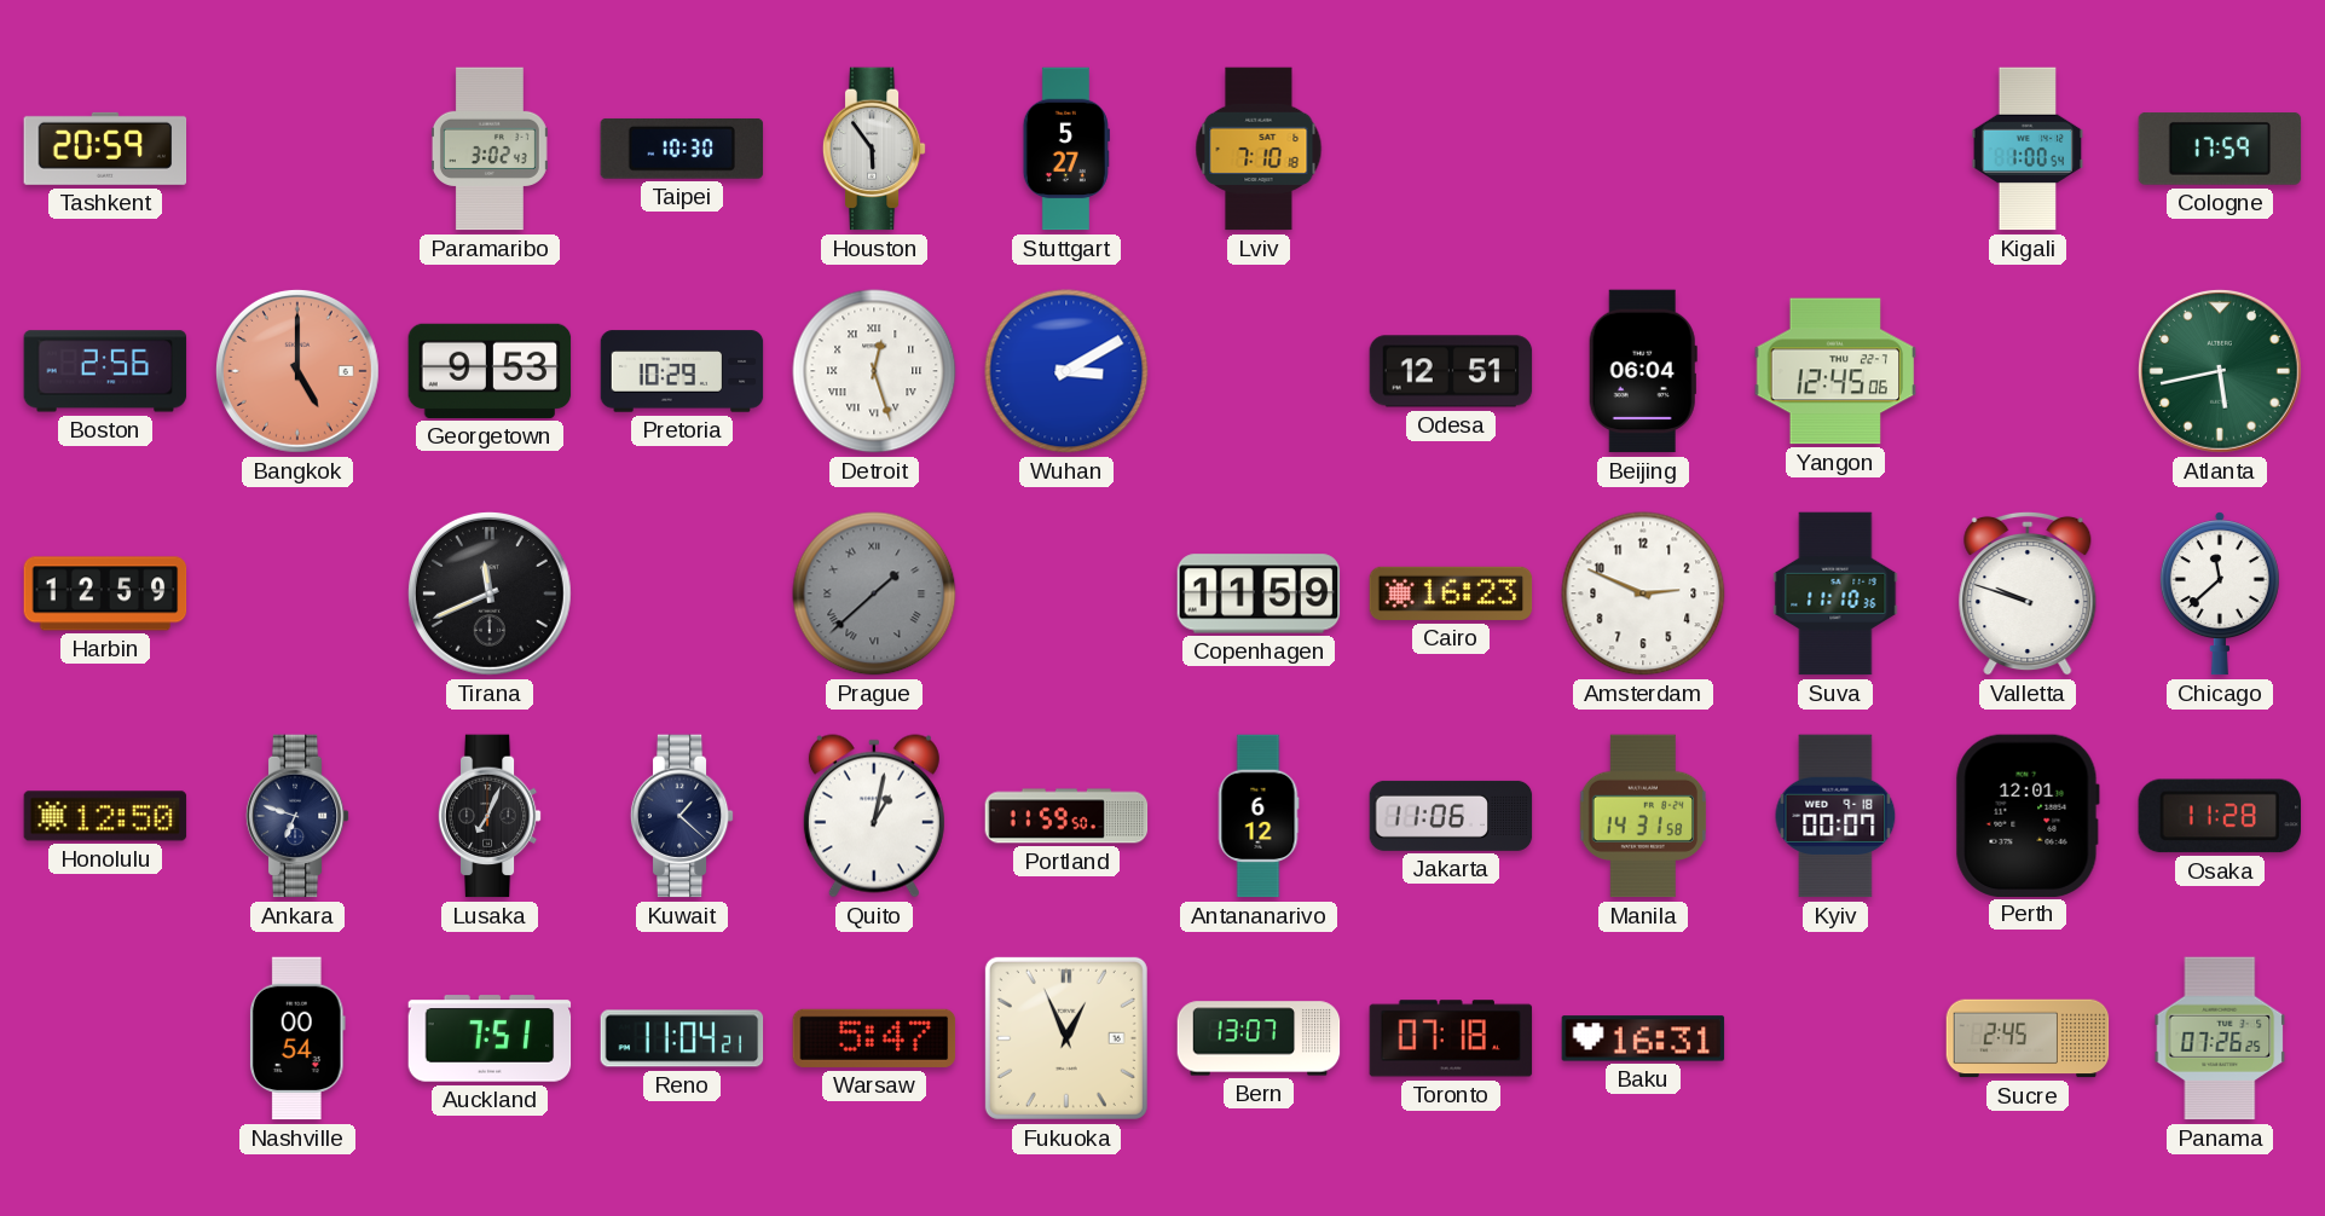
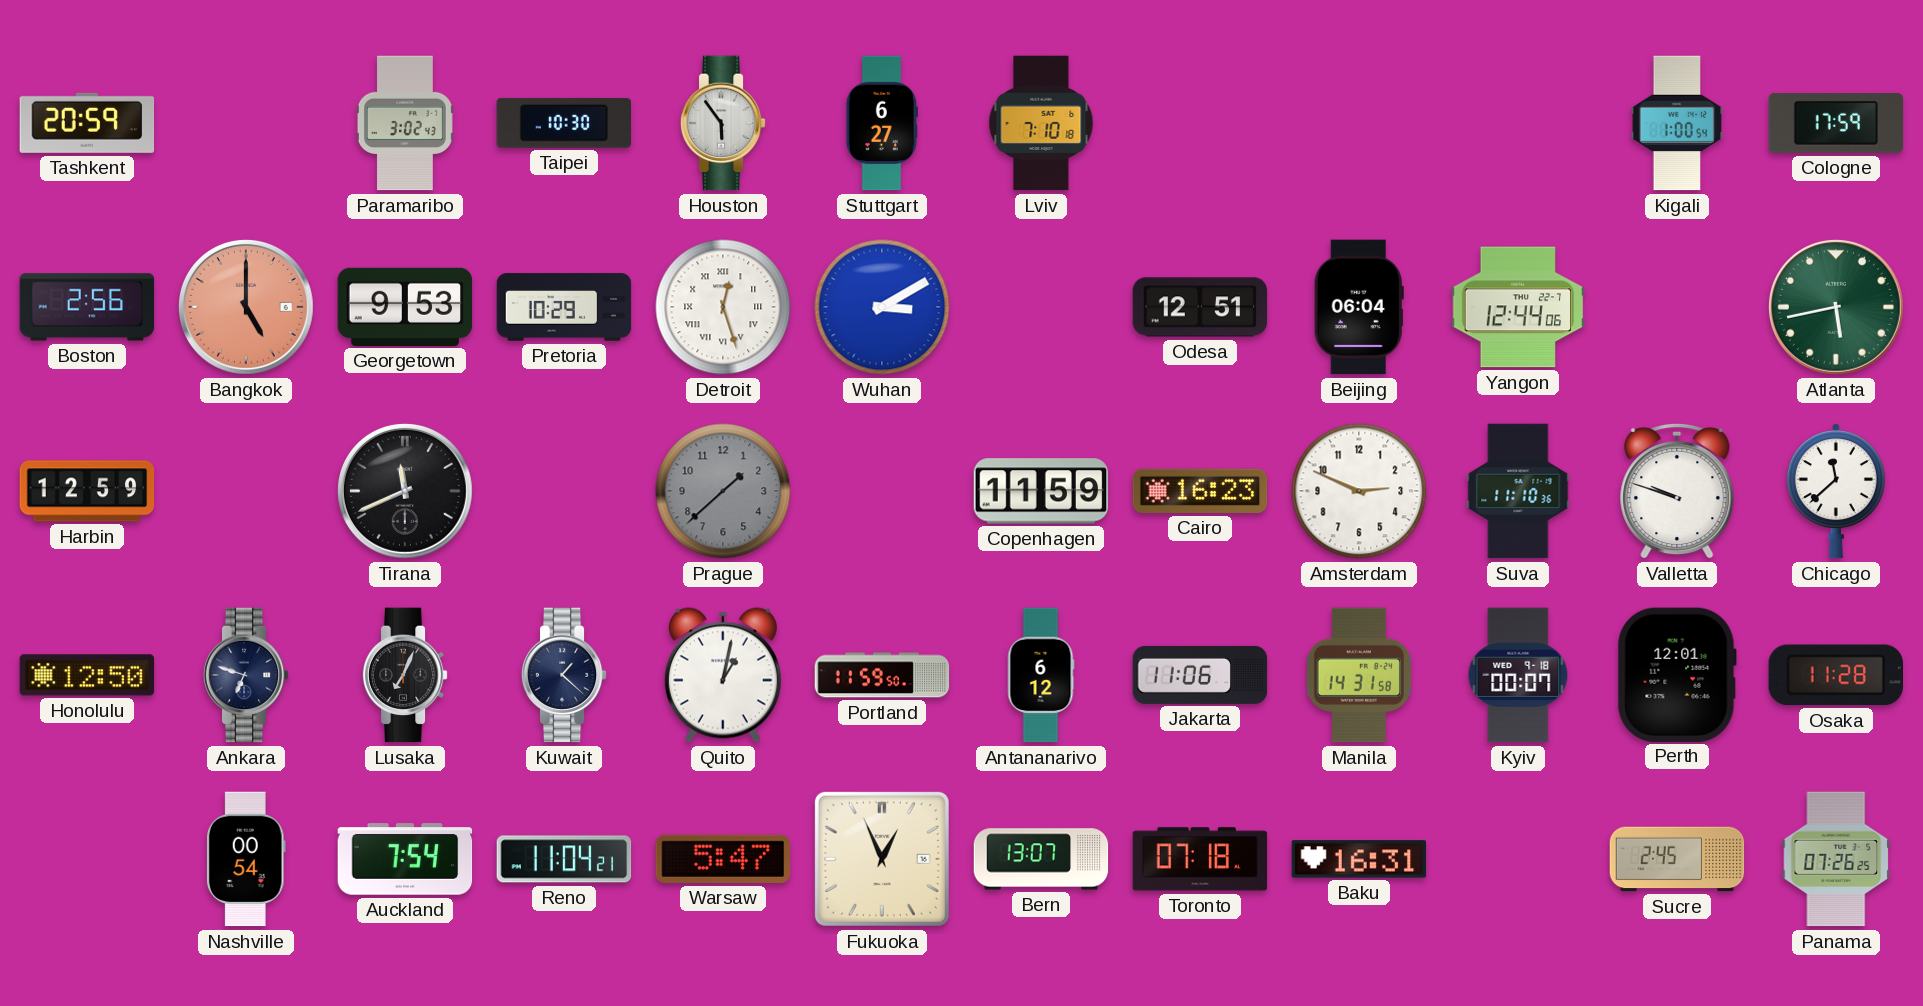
Stuttgart: 5:27 -> 6:27
Yangon: 12:45 -> 12:44
Prague numerals: Roman -> Arabic
Auckland: 7:51 -> 7:54
